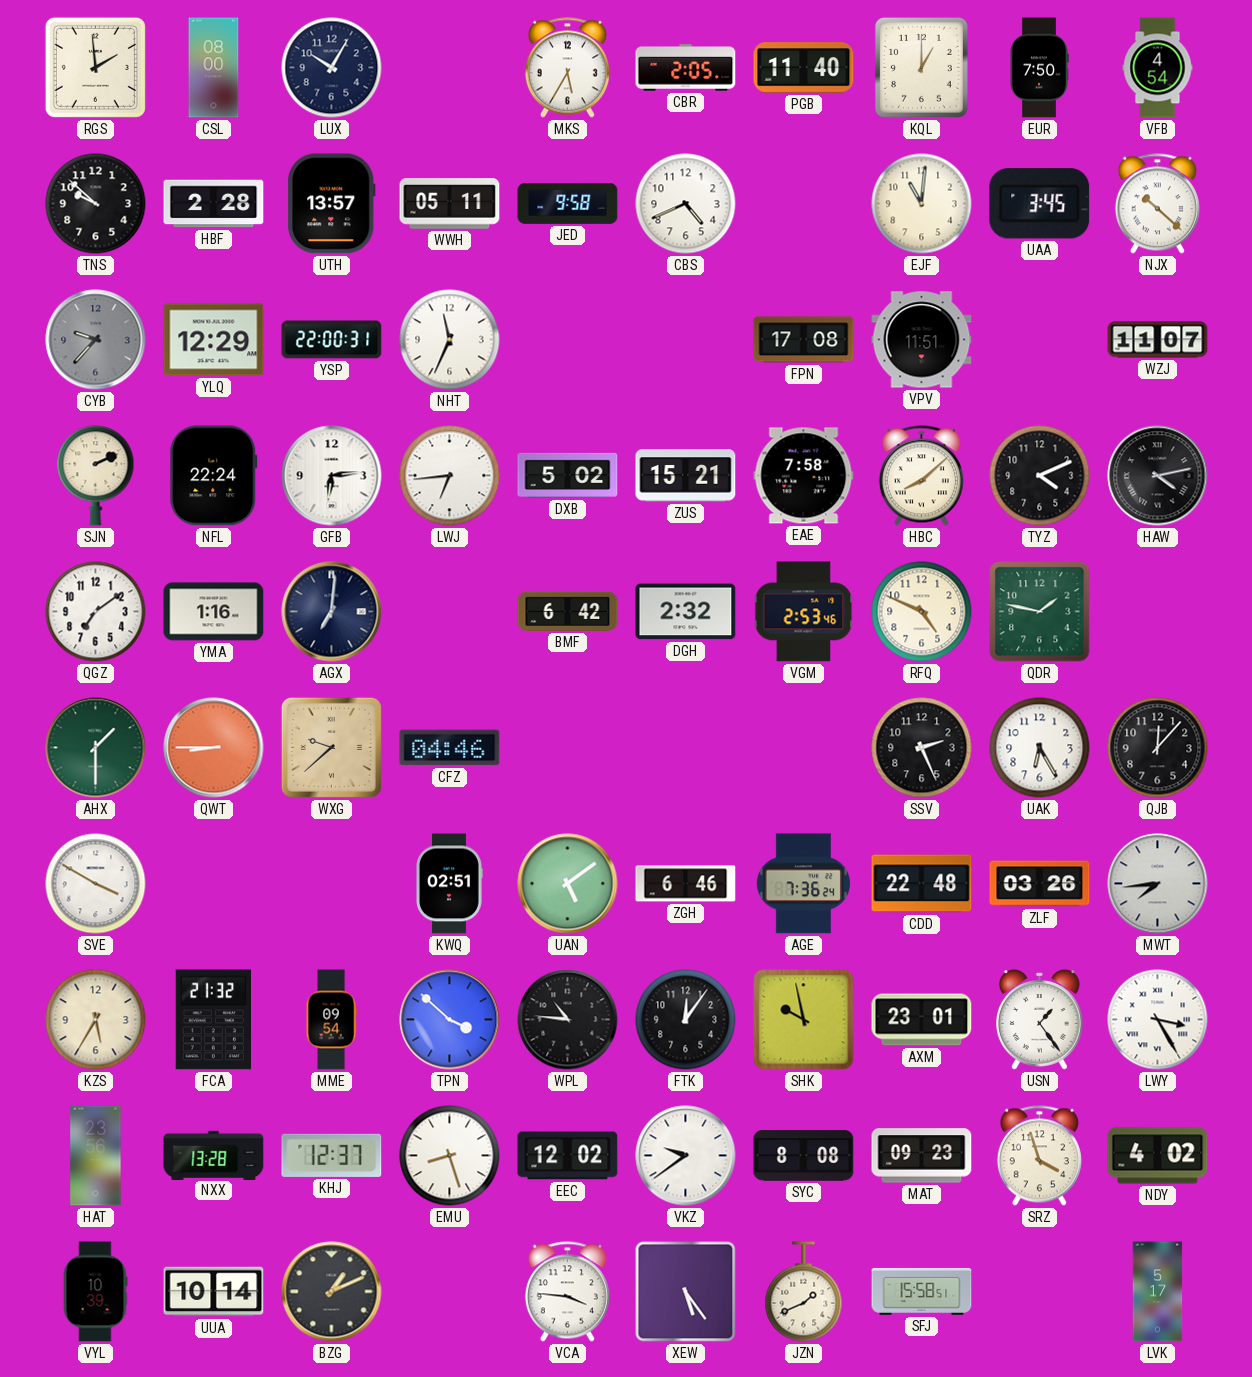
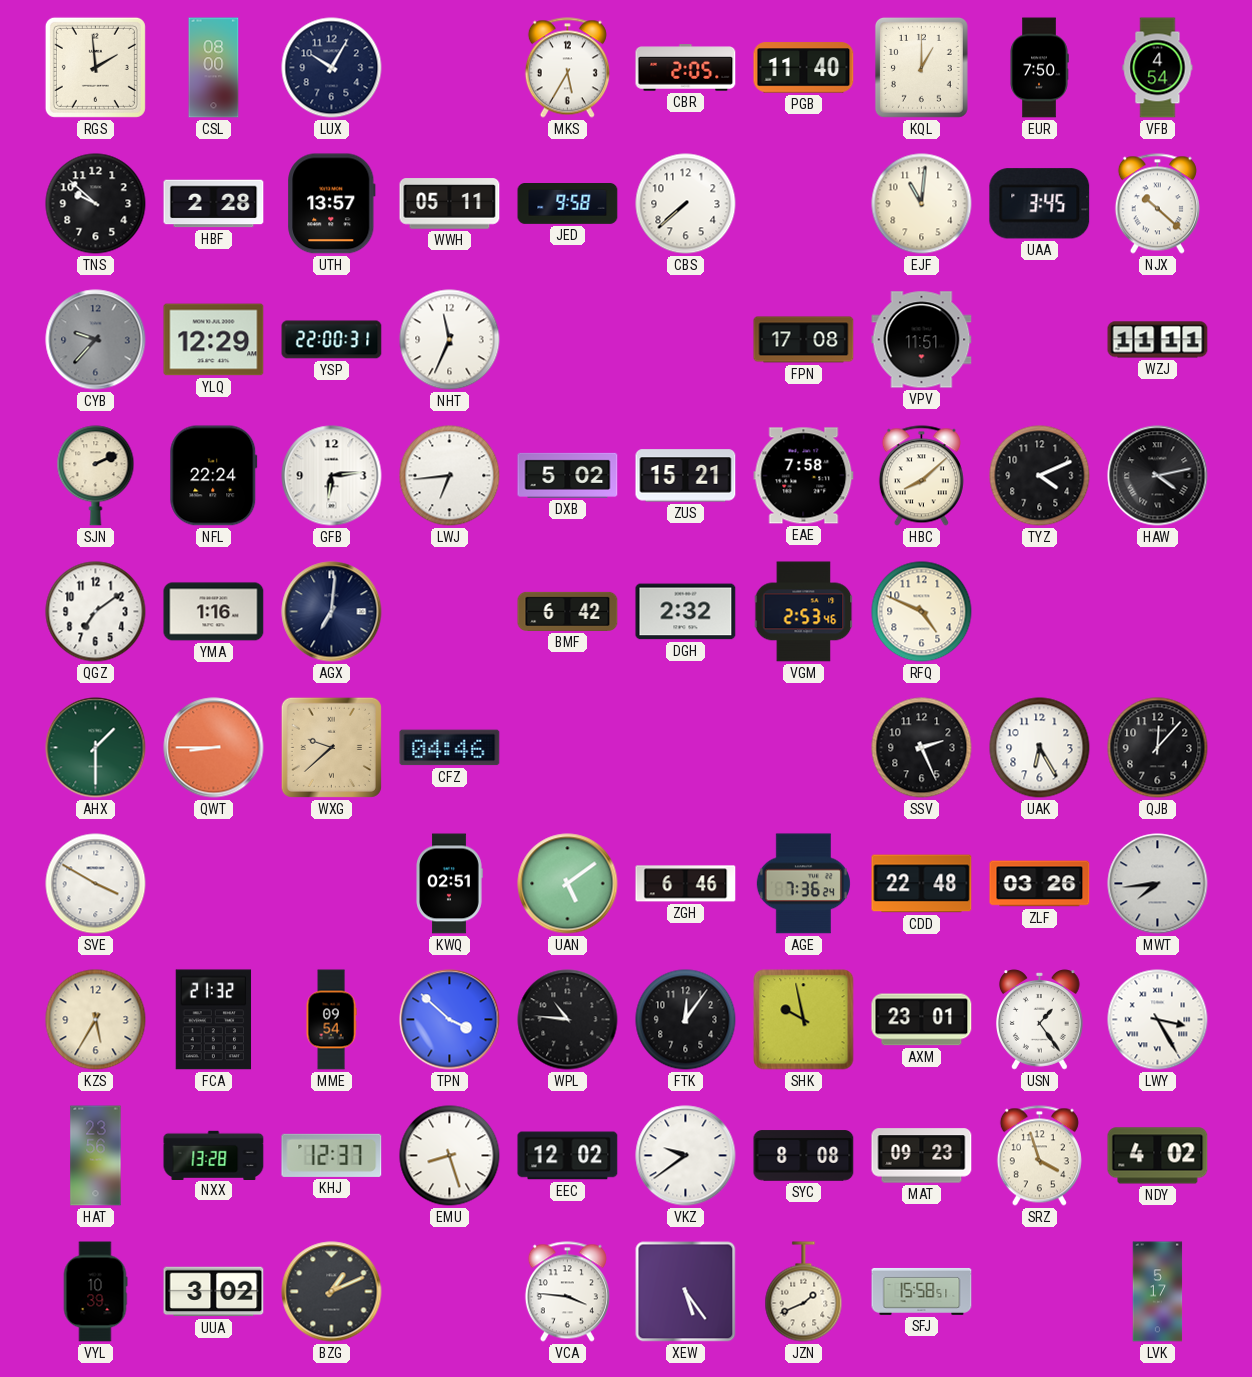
CBS: 4:41 -> 7:38
WZJ: 11:07 -> 11:11
QDR: 1:47 -> none
UUA: 10:14 -> 3:02
